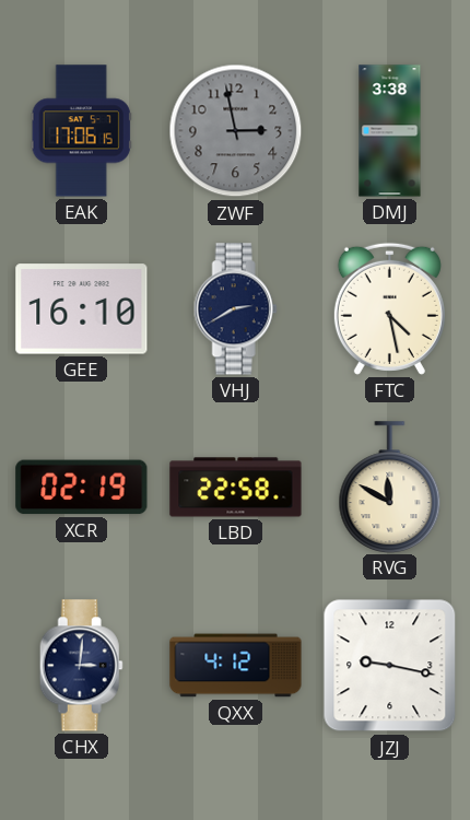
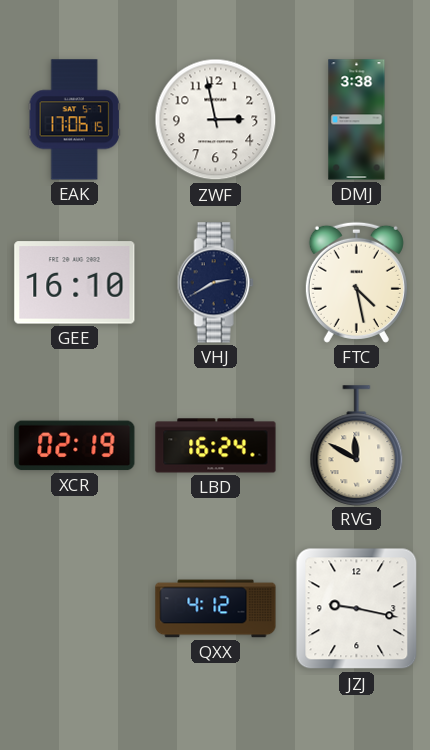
ZWF dial: grey -> white
LBD: 22:58 -> 16:24
CHX: 3:01 -> none
